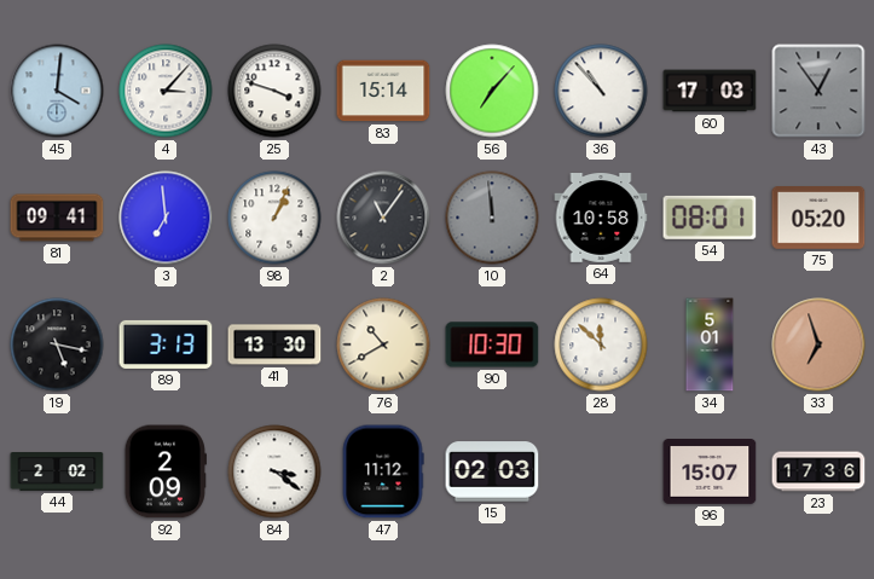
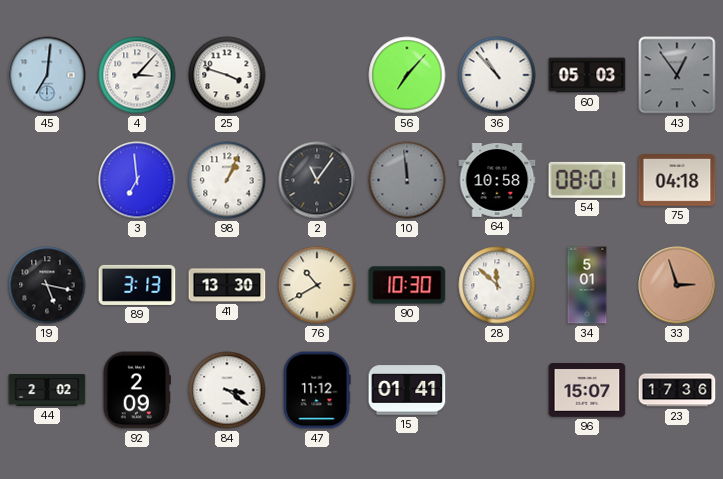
45: 4:01 -> 7:01
83: 15:14 -> none
60: 17:03 -> 05:03
81: 09:41 -> none
75: 05:20 -> 04:18
33: 6:57 -> 2:57
15: 02:03 -> 01:41
